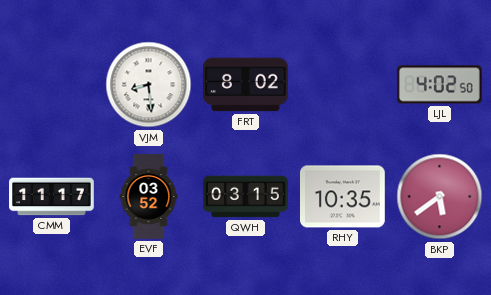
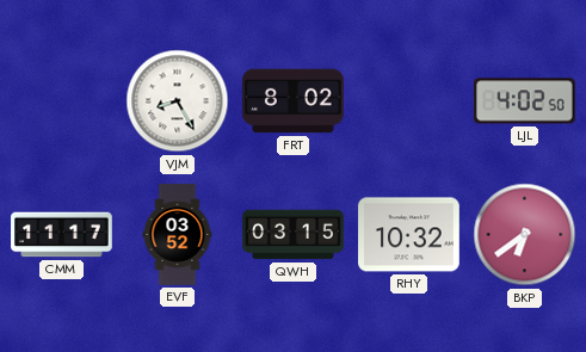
VJM: 8:29 -> 8:25
RHY: 10:35 -> 10:32
BKP: 5:39 -> 6:39
